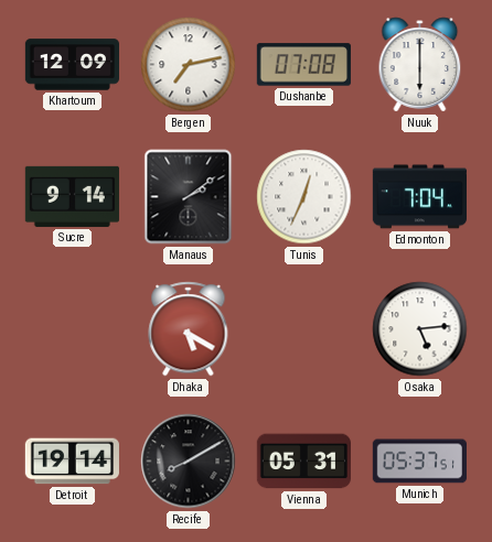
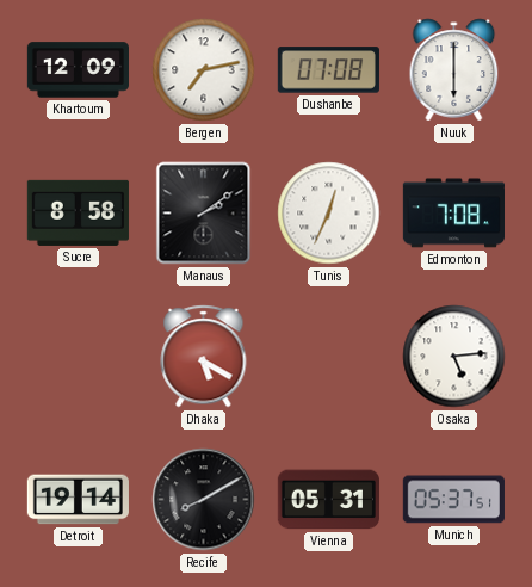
Sucre: 9:14 -> 8:58
Edmonton: 7:04 -> 7:08
